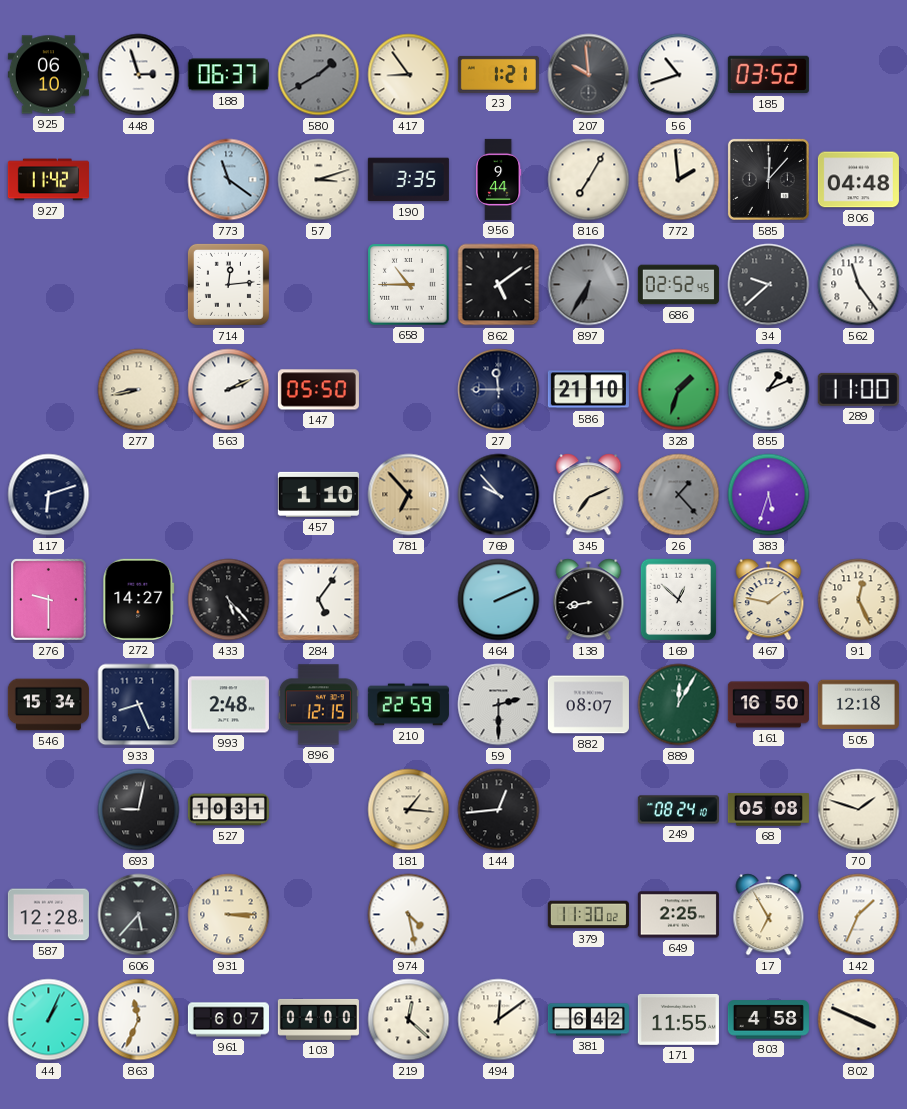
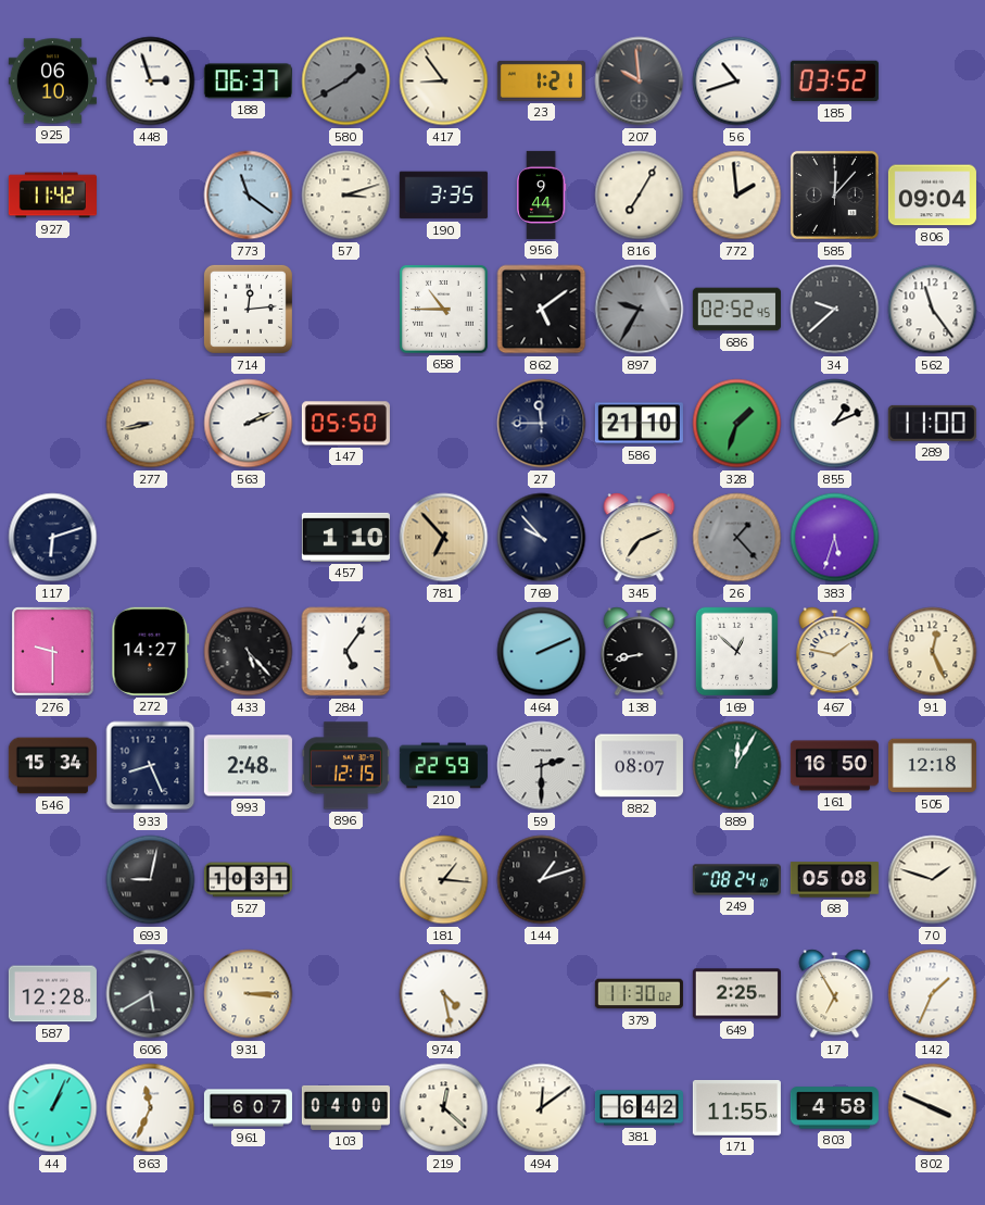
806: 04:48 -> 09:04
897: 6:35 -> 9:35
144: 12:44 -> 1:12
606: 5:37 -> 5:40
